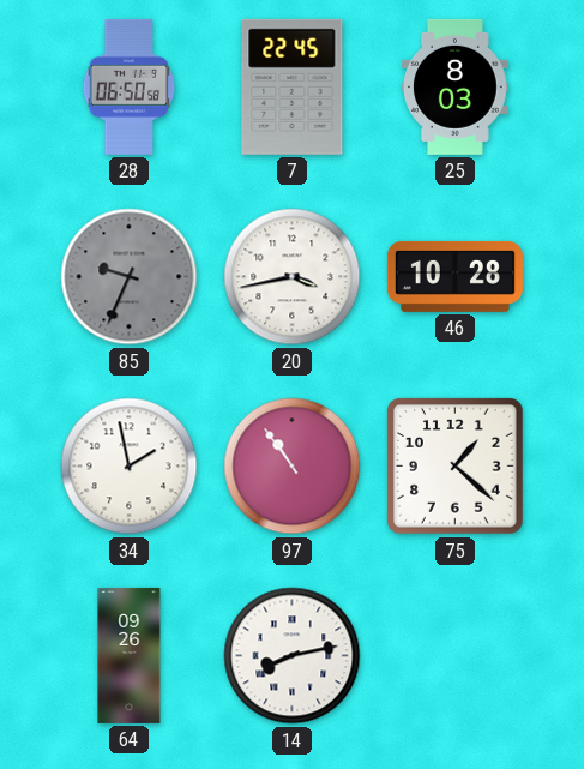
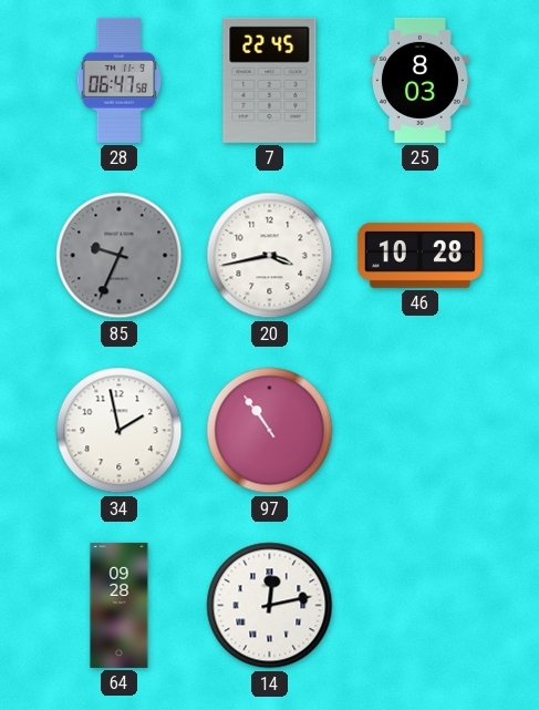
28: 06:50 -> 06:47
75: 1:22 -> none
64: 09:26 -> 09:28
14: 8:13 -> 12:13
